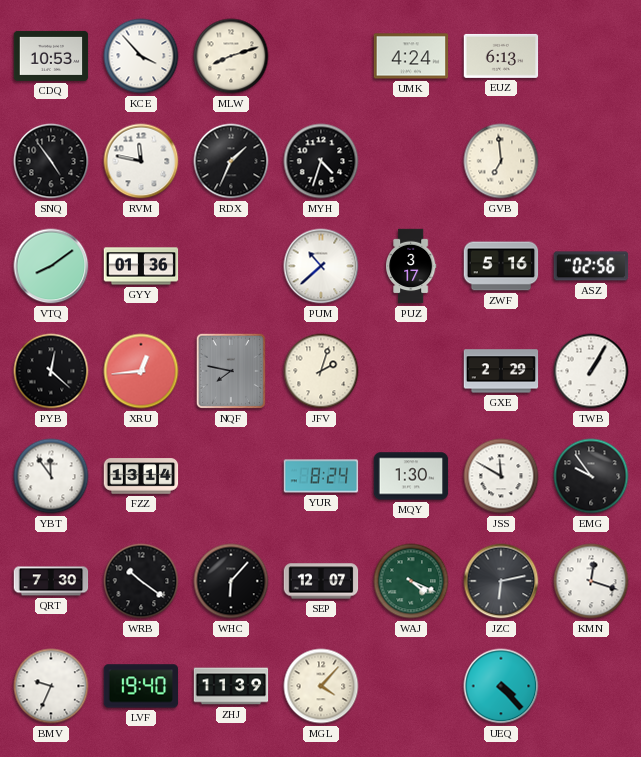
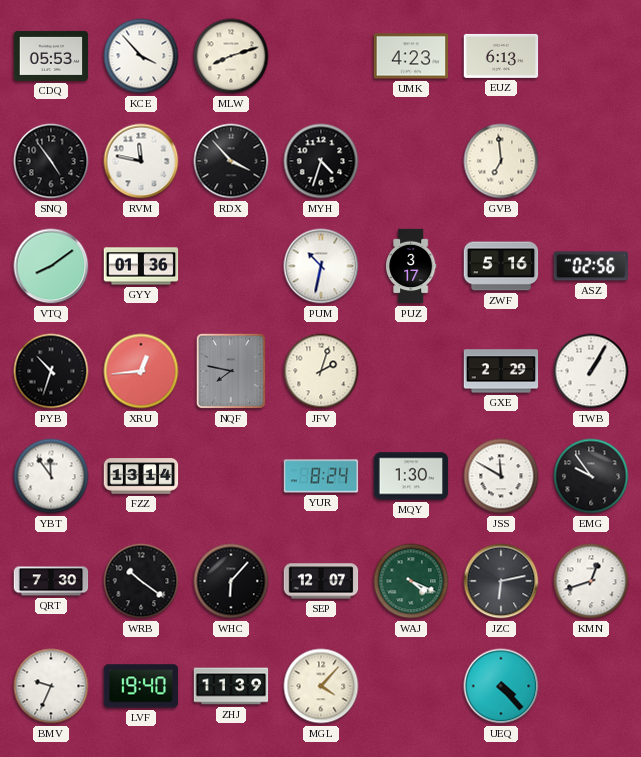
CDQ: 10:53 -> 05:53
UMK: 4:24 -> 4:23
RDX: 1:34 -> 3:53
PUM: 10:38 -> 10:32
PYB: 12:22 -> 10:33
KMN: 12:18 -> 12:42
